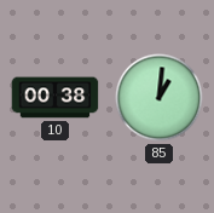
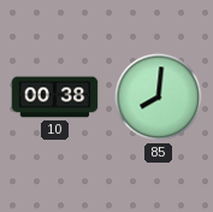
85: 1:01 -> 8:01
